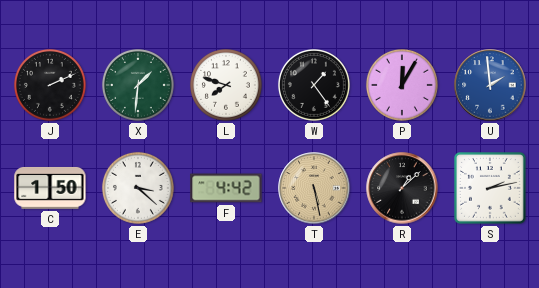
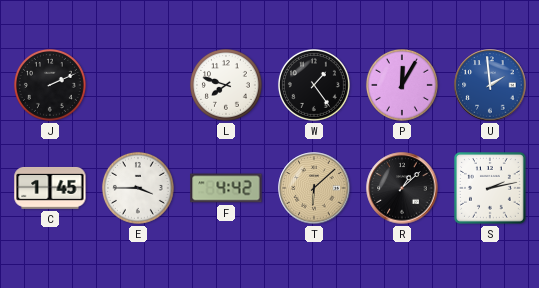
X: 1:31 -> none
C: 1:50 -> 1:45
E: 3:22 -> 3:45
T: 5:28 -> 6:08
